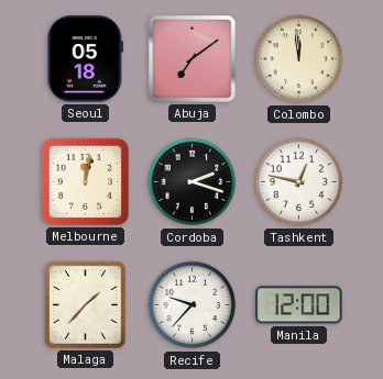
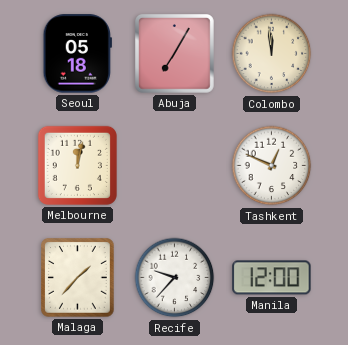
Abuja: 7:09 -> 7:05
Cordoba: 2:18 -> none
Tashkent: 12:47 -> 12:49
